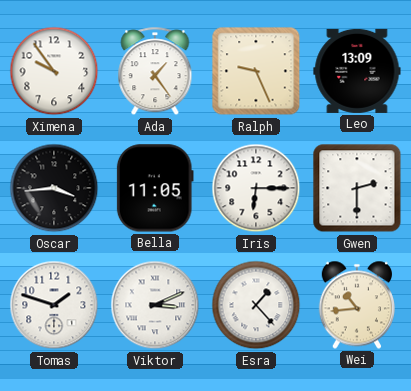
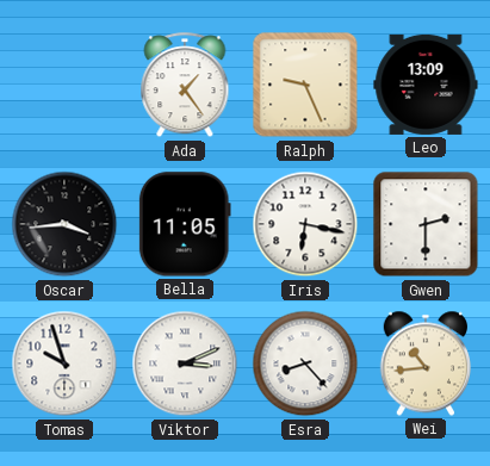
Ximena: 9:54 -> none
Iris: 6:15 -> 6:17
Tomas: 1:48 -> 9:57
Esra: 1:23 -> 8:23
